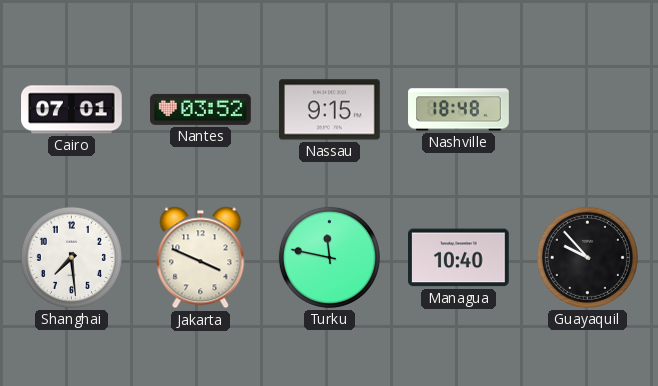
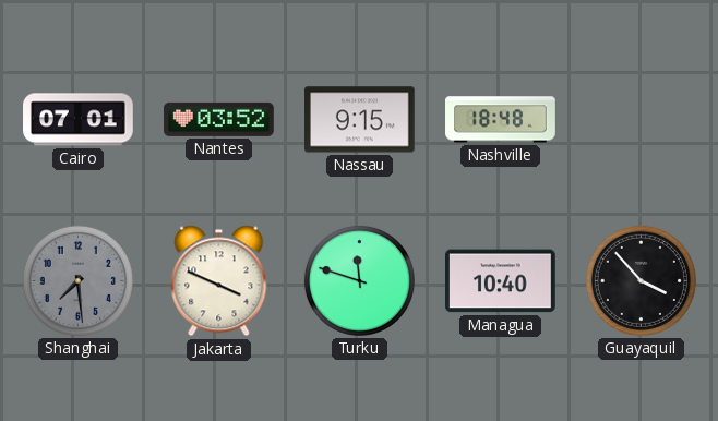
Shanghai dial: white -> grey
Turku: 11:47 -> 11:48
Guayaquil: 9:53 -> 3:53
